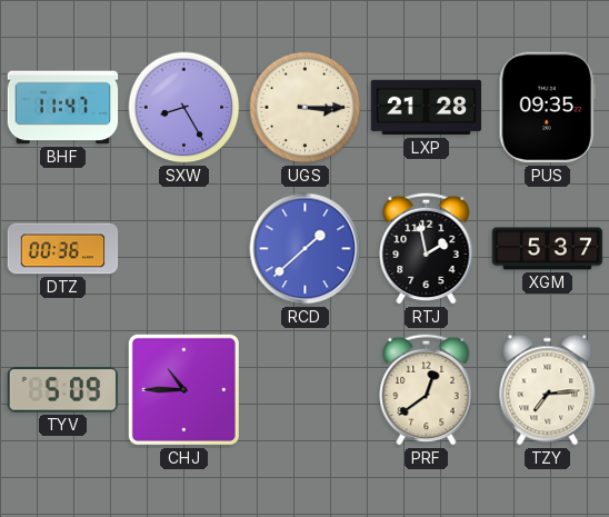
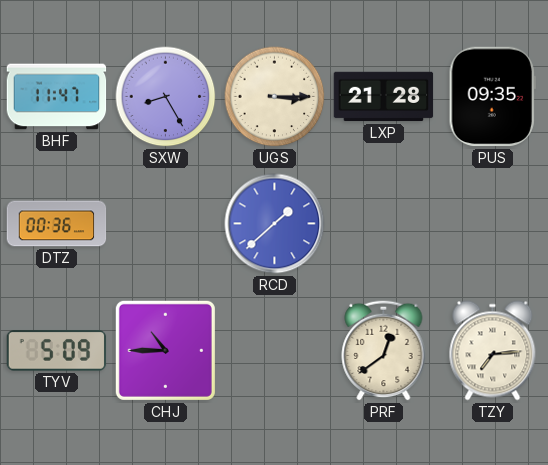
RTJ: 1:58 -> none
XGM: 5:37 -> none
